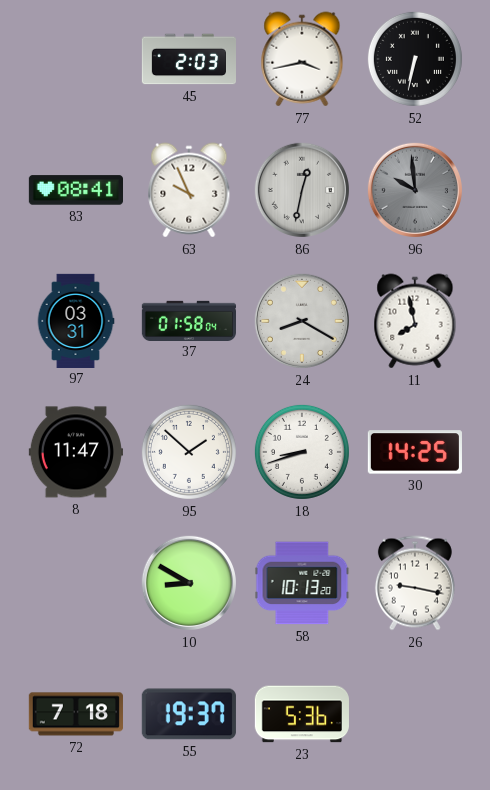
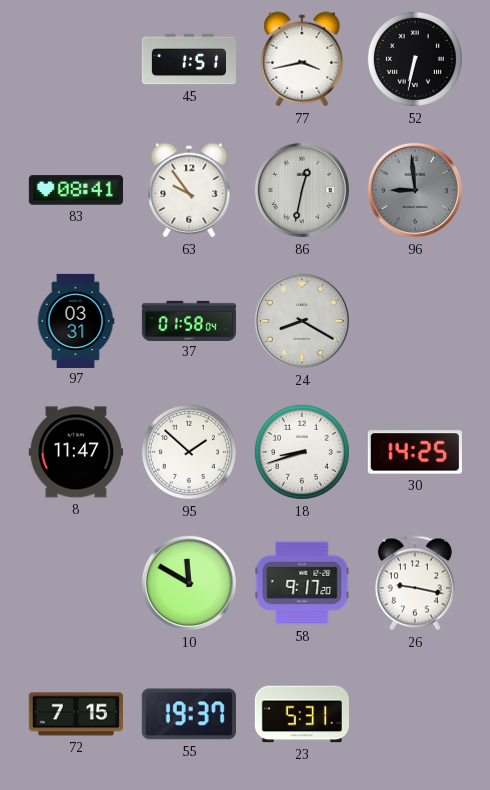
45: 2:03 -> 1:51
63: 9:56 -> 9:54
96: 9:59 -> 8:59
11: 7:58 -> none
10: 8:50 -> 11:50
58: 10:13 -> 9:17
72: 7:18 -> 7:15
23: 5:36 -> 5:31
